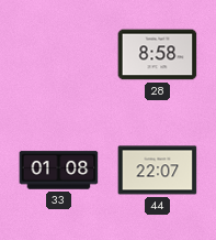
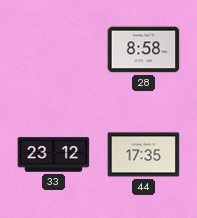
33: 01:08 -> 23:12
44: 22:07 -> 17:35
